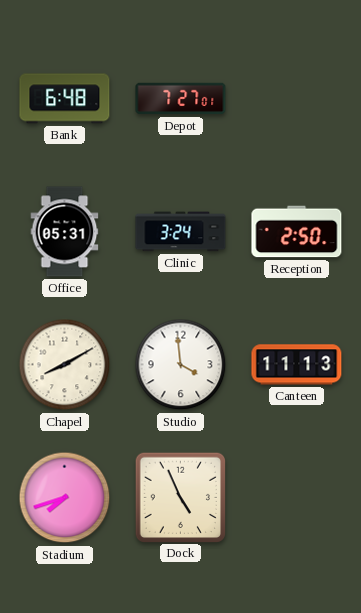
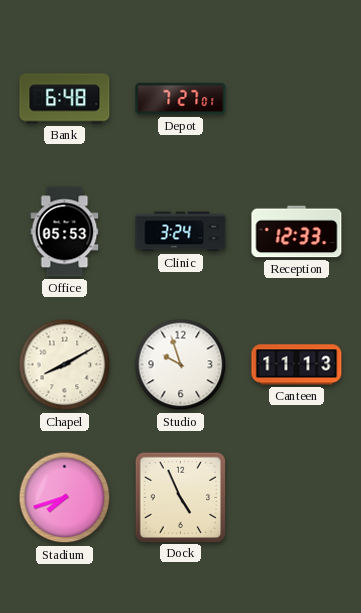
Office: 05:31 -> 05:53
Reception: 2:50 -> 12:33
Studio: 3:59 -> 9:57
